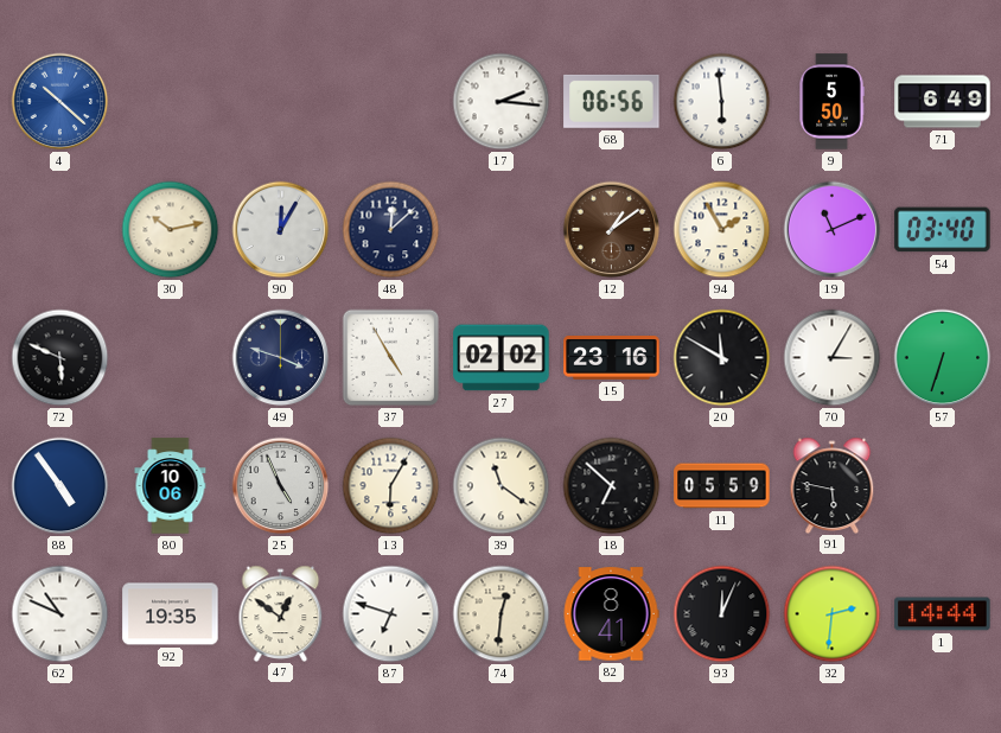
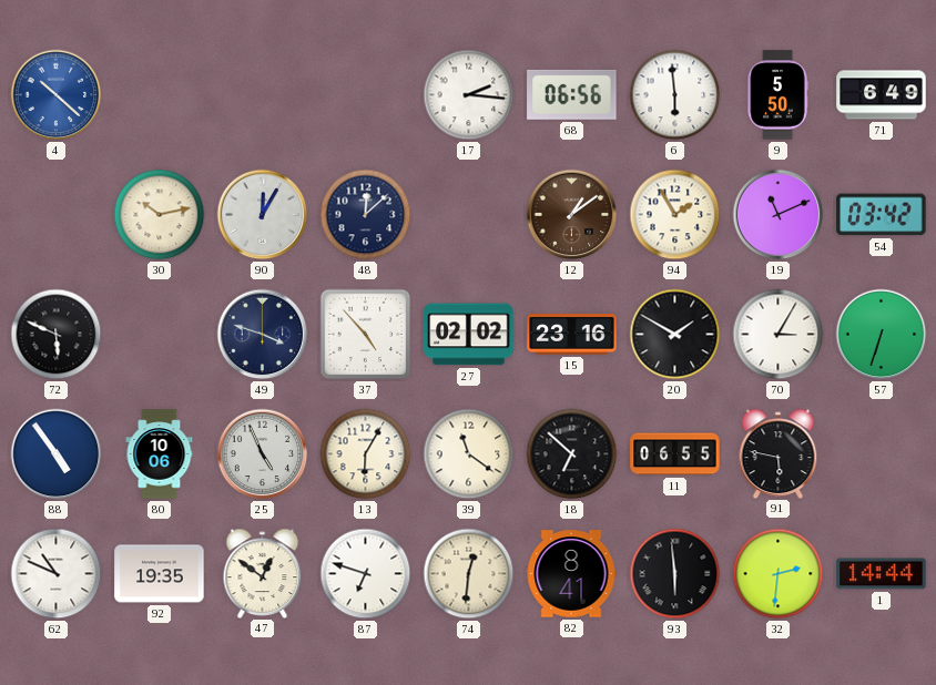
54: 03:40 -> 03:42
37: 4:55 -> 4:53
20: 11:50 -> 1:50
11: 05:59 -> 06:55
93: 12:04 -> 5:59
